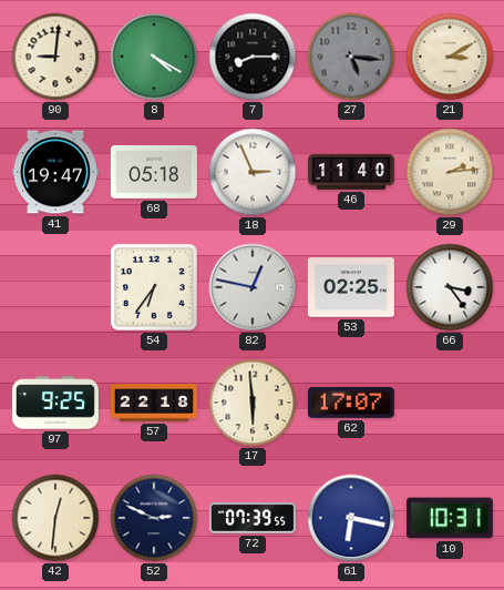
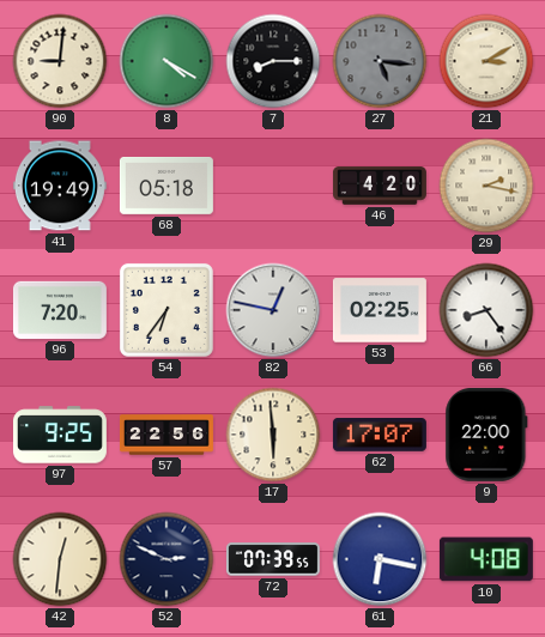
41: 19:47 -> 19:49
18: 2:56 -> none
46: 11:40 -> 4:20
29: 2:14 -> 2:17
96: none -> 7:20
66: 3:24 -> 8:24
57: 22:18 -> 22:56
9: none -> 22:00
10: 10:31 -> 4:08
